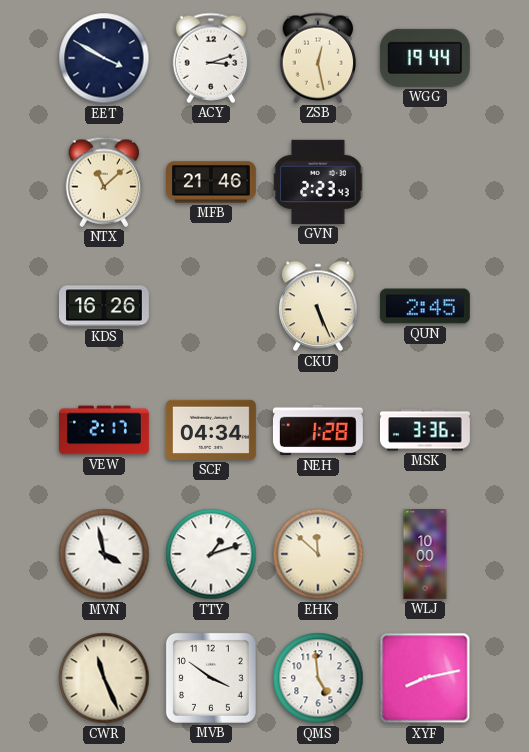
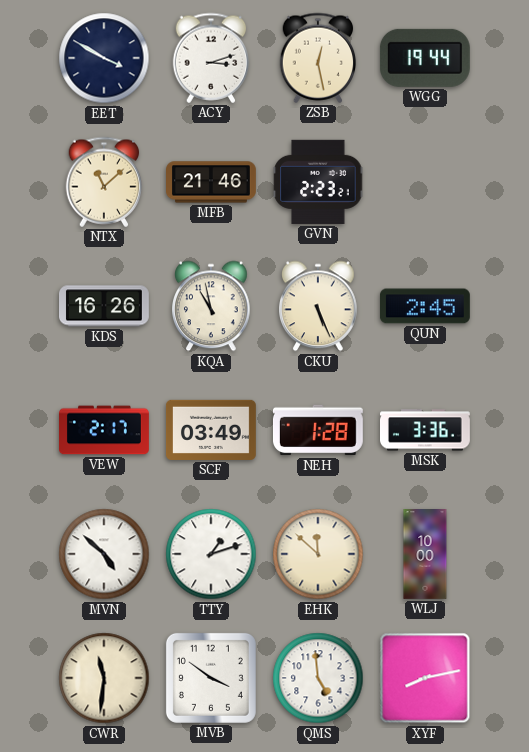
GVN: 2:23:43 -> 2:23:21
KQA: none -> 10:58
SCF: 04:34 -> 03:49
MVN: 3:58 -> 4:52
CWR: 11:26 -> 11:31
